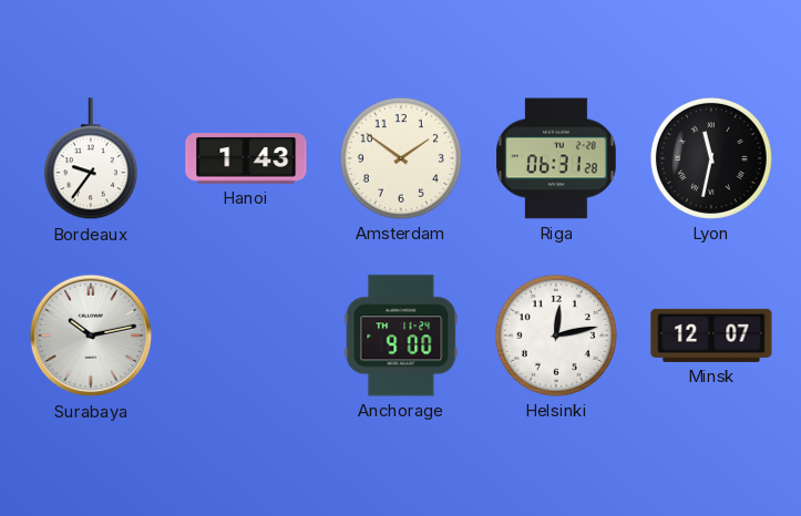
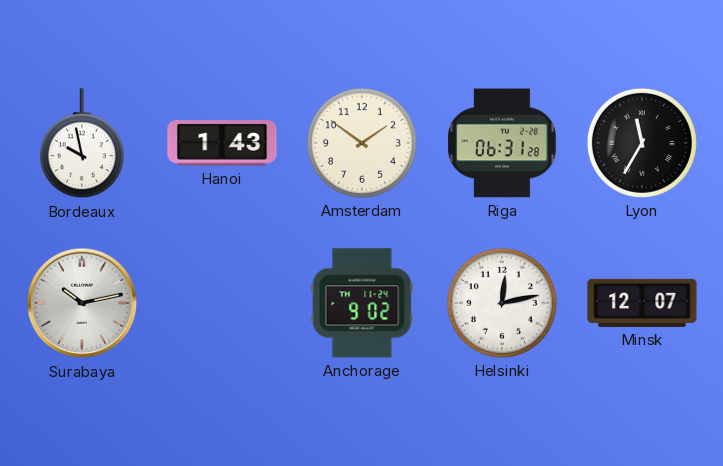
Bordeaux: 9:36 -> 9:58
Lyon: 11:32 -> 11:35
Anchorage: 9:00 -> 9:02
